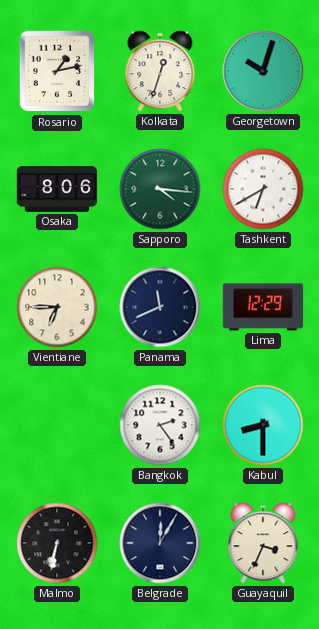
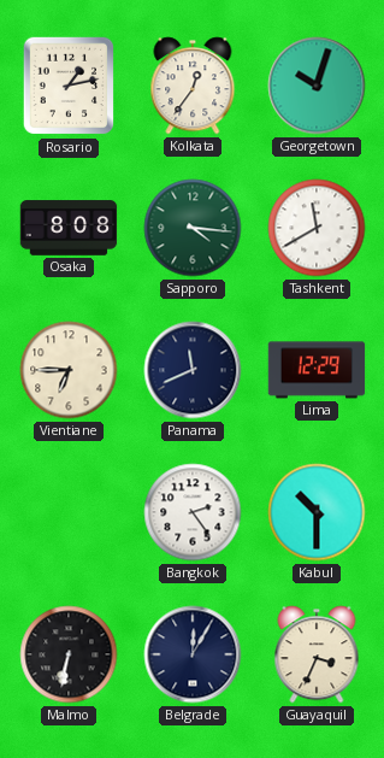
Kolkata: 12:33 -> 12:36
Osaka: 8:06 -> 8:08
Tashkent: 6:40 -> 11:40
Kabul: 8:30 -> 10:30
